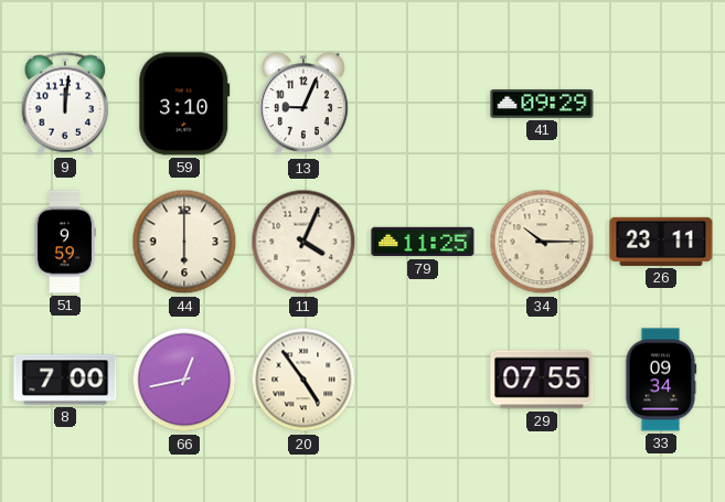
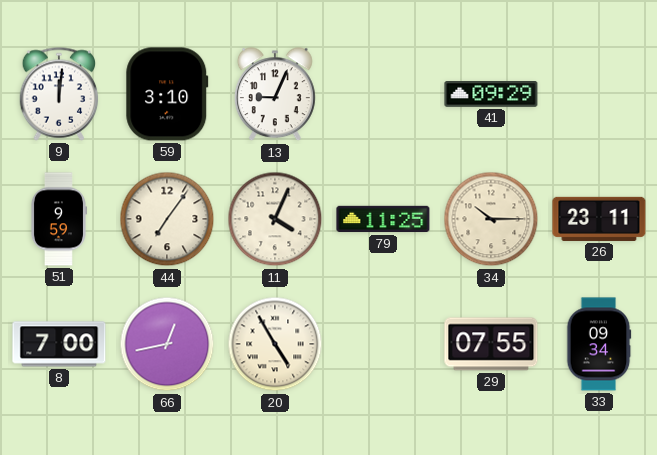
44: 6:00 -> 7:06
20: 4:54 -> 4:55
